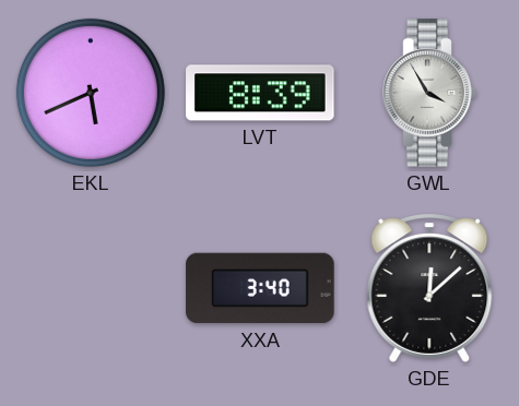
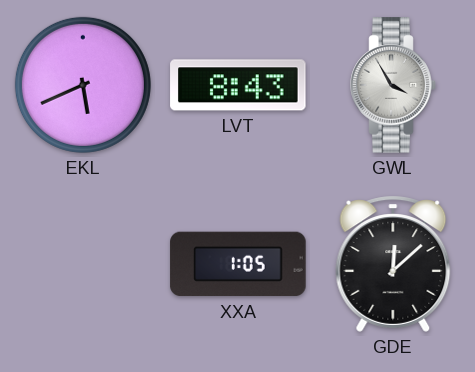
LVT: 8:39 -> 8:43
XXA: 3:40 -> 1:05
